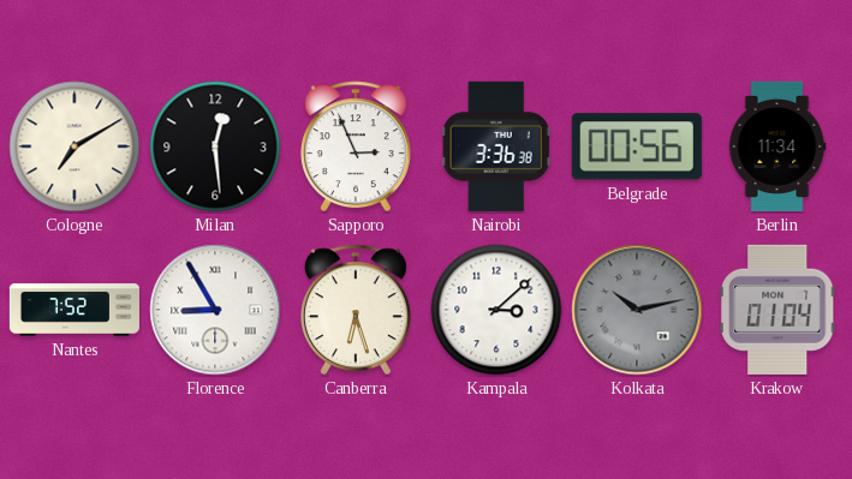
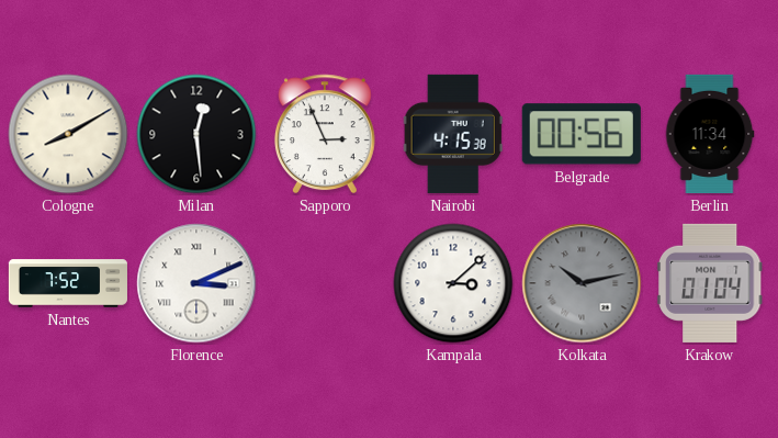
Cologne: 7:10 -> 8:10
Nairobi: 3:36 -> 4:15
Florence: 8:55 -> 3:11
Canberra: 6:27 -> none
